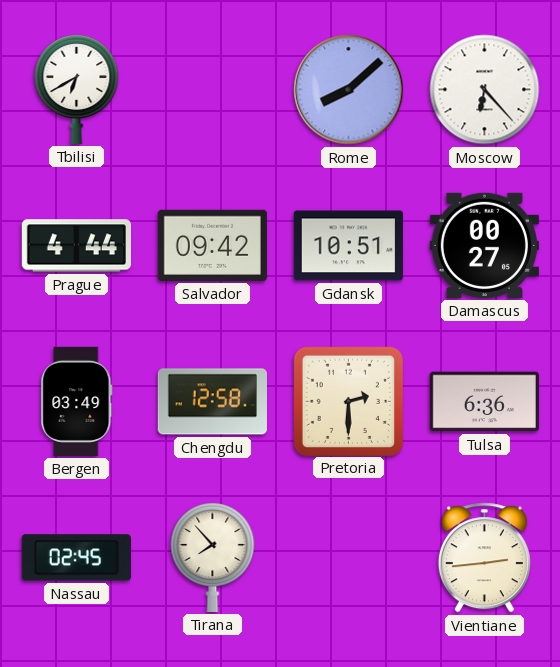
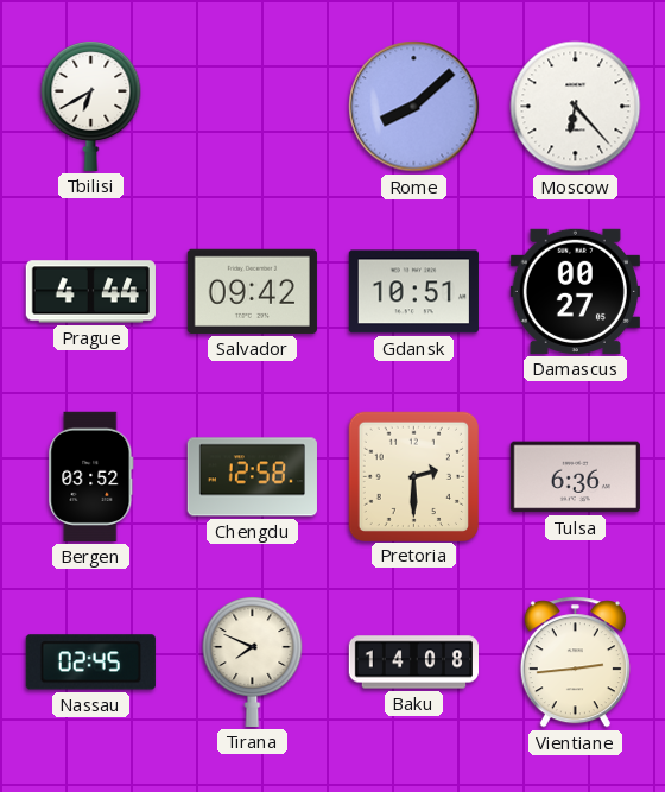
Bergen: 03:49 -> 03:52
Tirana: 7:53 -> 7:49
Baku: none -> 14:08
